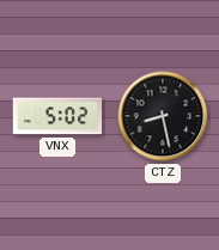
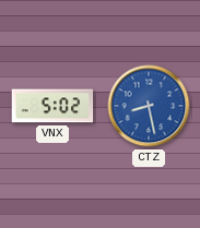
CTZ dial: black -> blue
